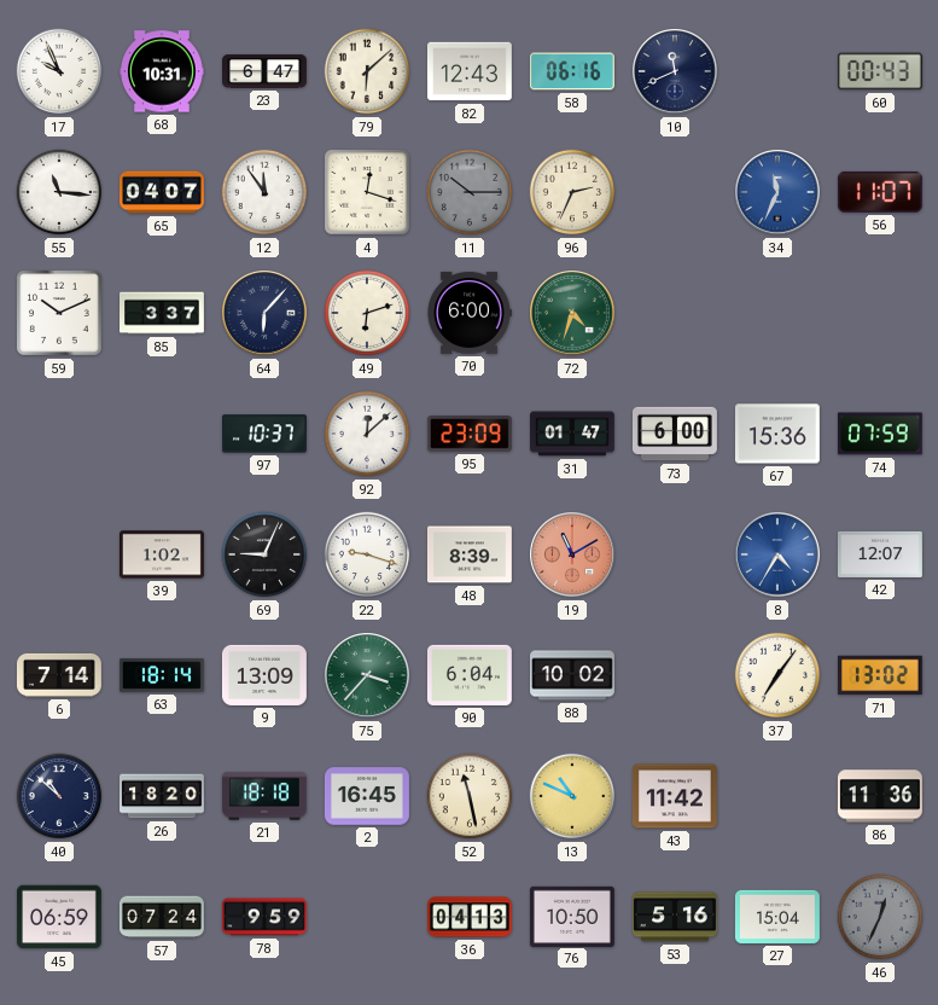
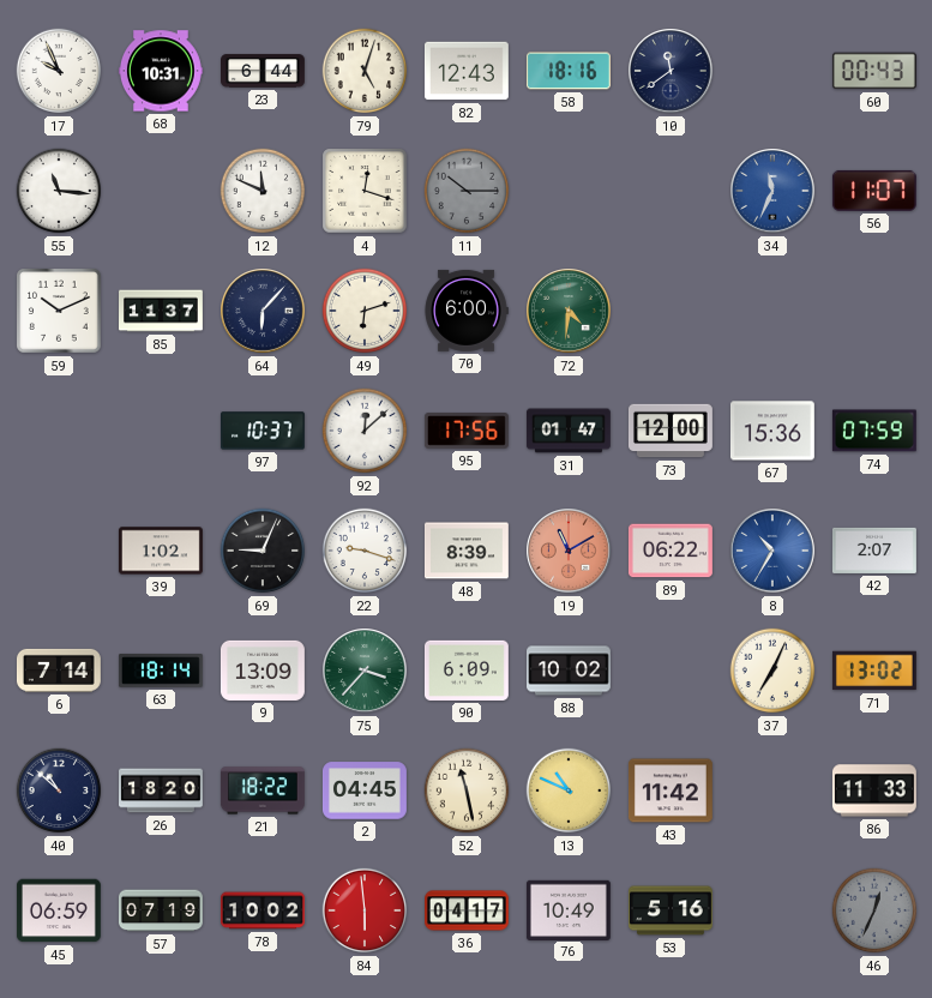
23: 6:47 -> 6:44
79: 6:08 -> 5:03
58: 06:16 -> 18:16
10: 11:41 -> 11:39
65: 04:07 -> none
12: 11:54 -> 11:49
96: 2:34 -> none
85: 3:37 -> 11:37
72: 4:33 -> 4:31
95: 23:09 -> 17:56
73: 6:00 -> 12:00
89: none -> 06:22
8: 4:35 -> 10:35
42: 12:07 -> 2:07
90: 6:04 -> 6:09
37: 7:06 -> 7:04
21: 18:18 -> 18:22
2: 16:45 -> 04:45
86: 11:36 -> 11:33
57: 07:24 -> 07:19
78: 9:59 -> 10:02
84: none -> 5:59
36: 04:13 -> 04:17
76: 10:50 -> 10:49
27: 15:04 -> none
